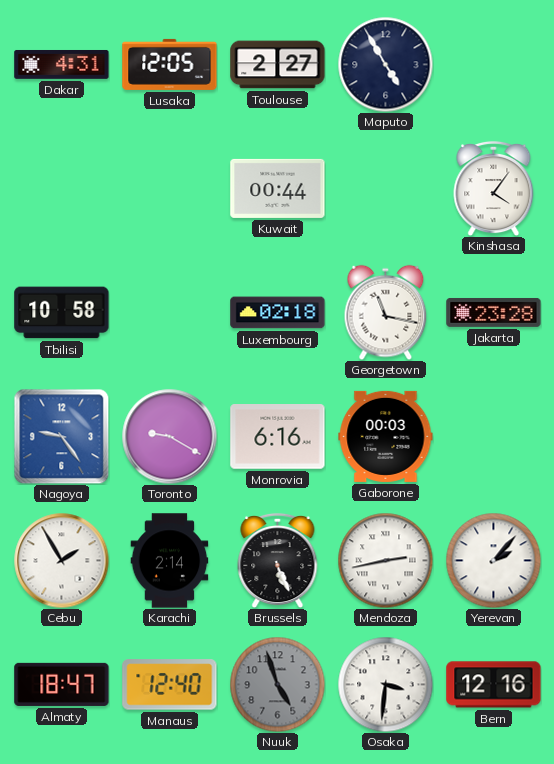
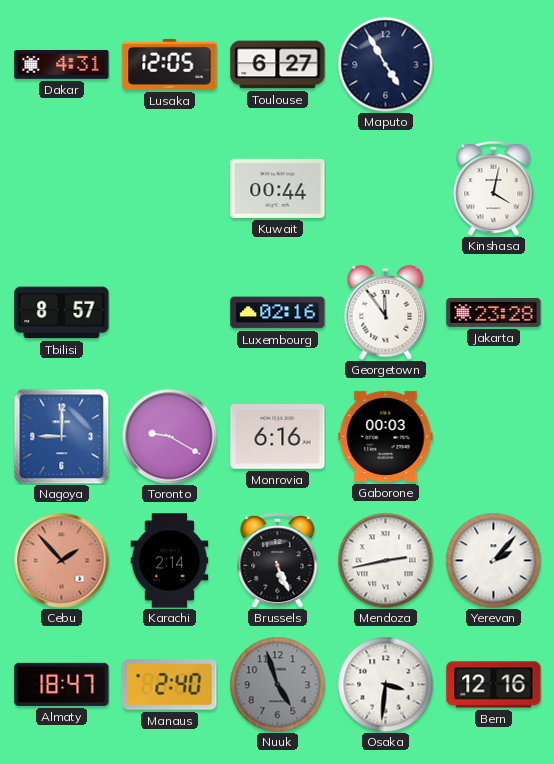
Toulouse: 2:27 -> 6:27
Kinshasa: 4:06 -> 4:02
Tbilisi: 10:58 -> 8:57
Luxembourg: 02:18 -> 02:16
Georgetown: 11:17 -> 11:54
Nagoya: 9:24 -> 9:00
Cebu: 1:55 -> 1:53
Cebu dial: white -> salmon
Manaus: 12:40 -> 2:40
